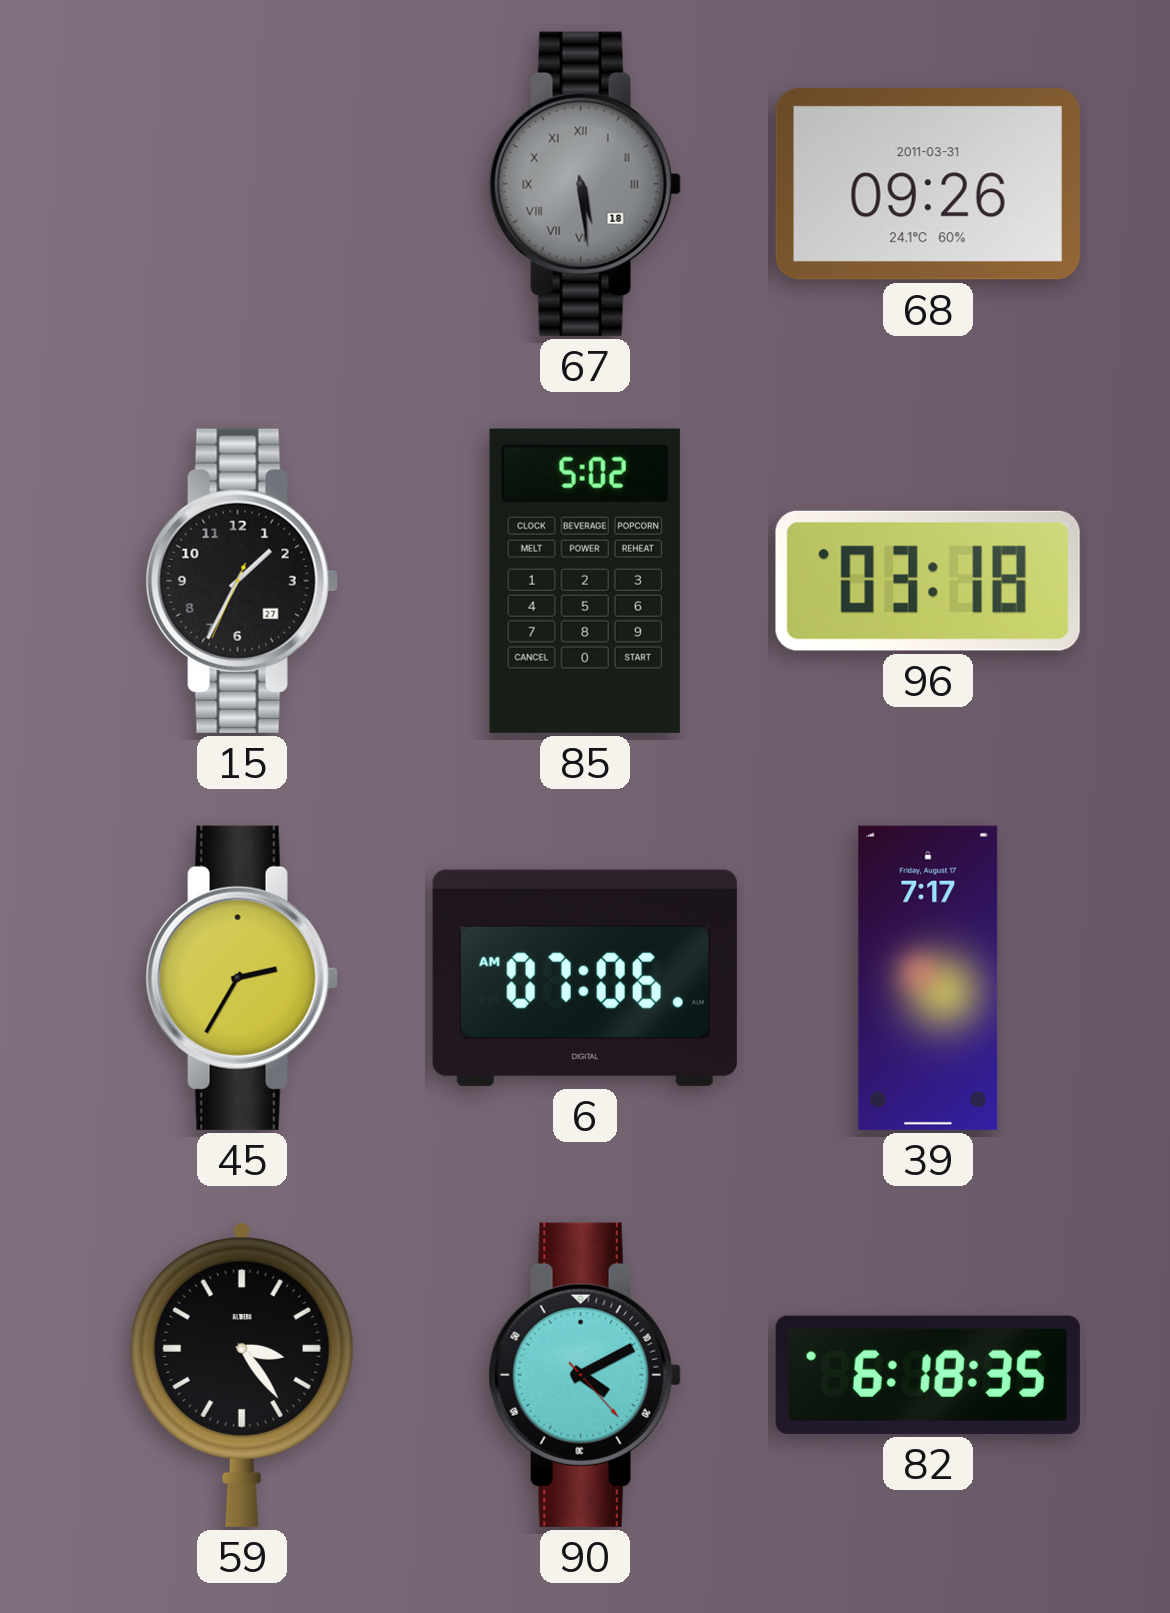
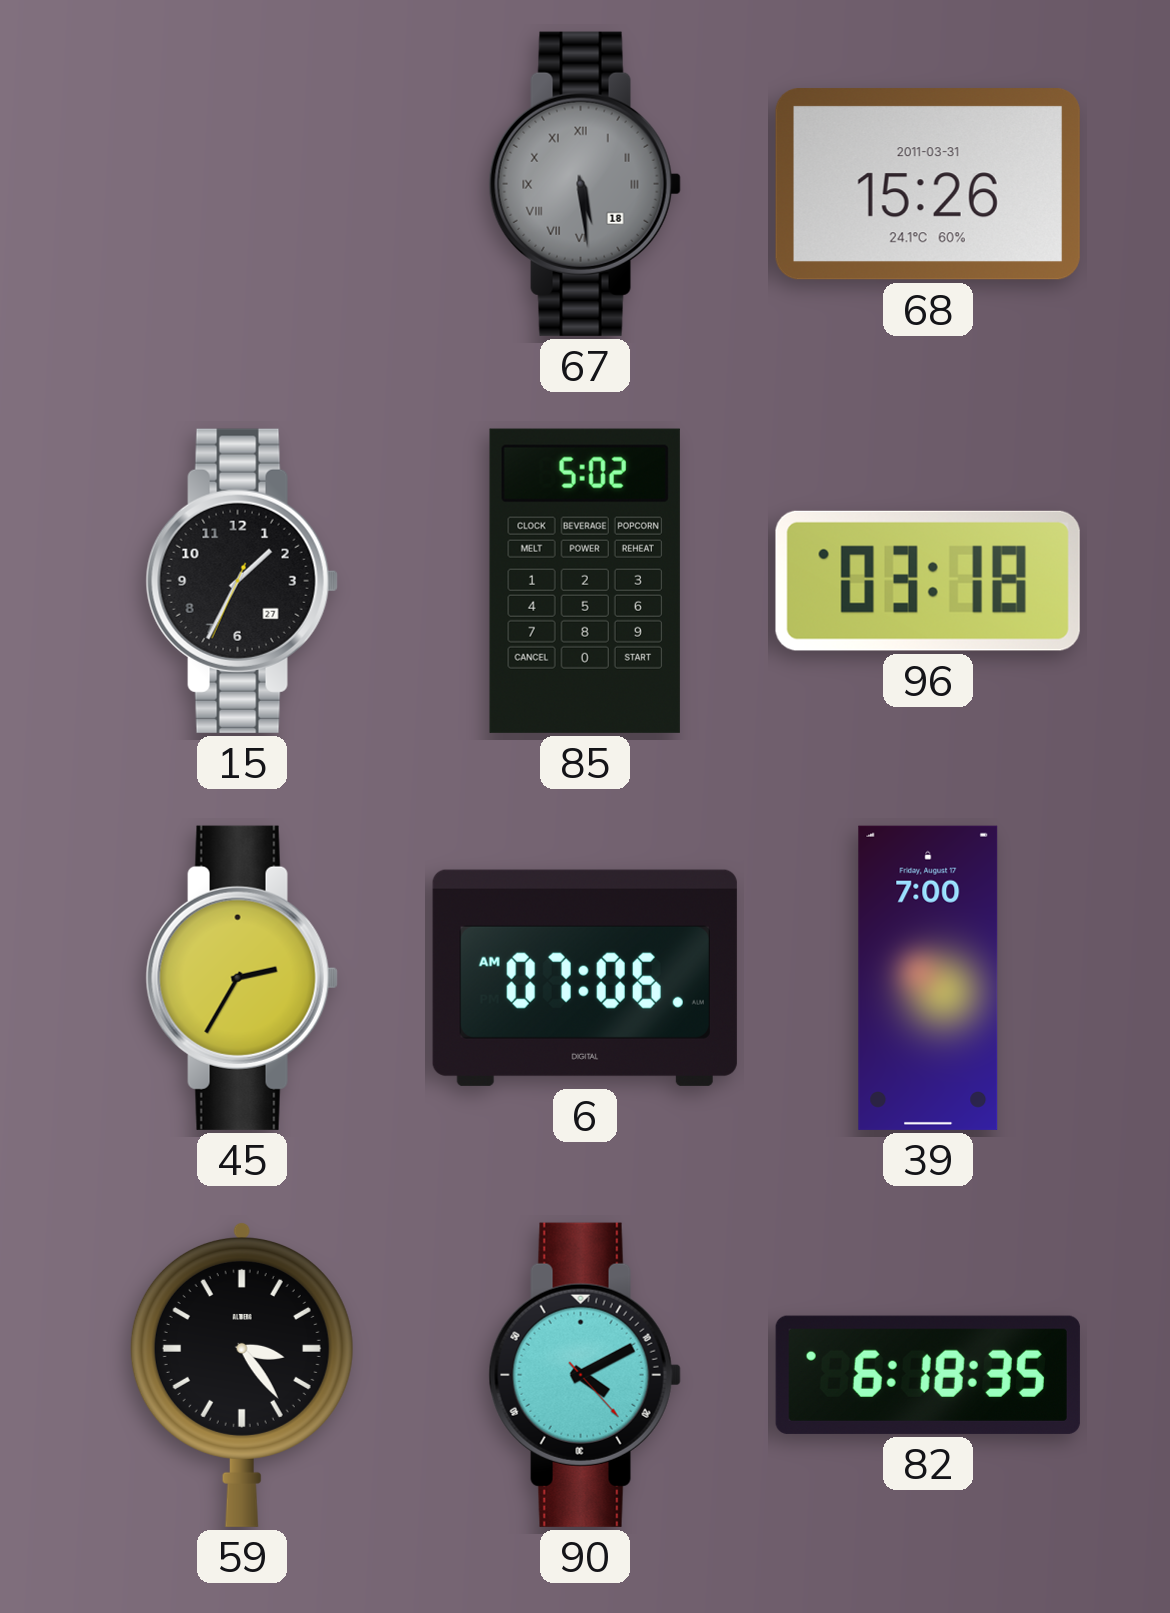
68: 09:26 -> 15:26
39: 7:17 -> 7:00
